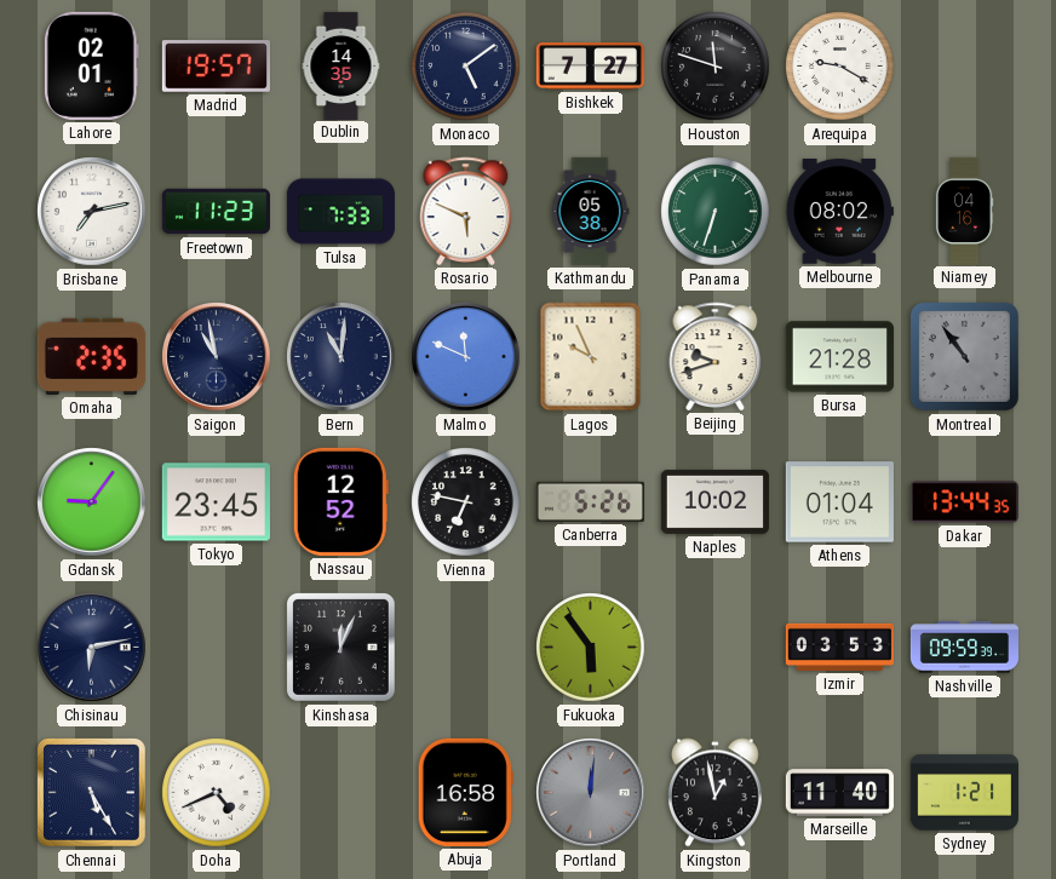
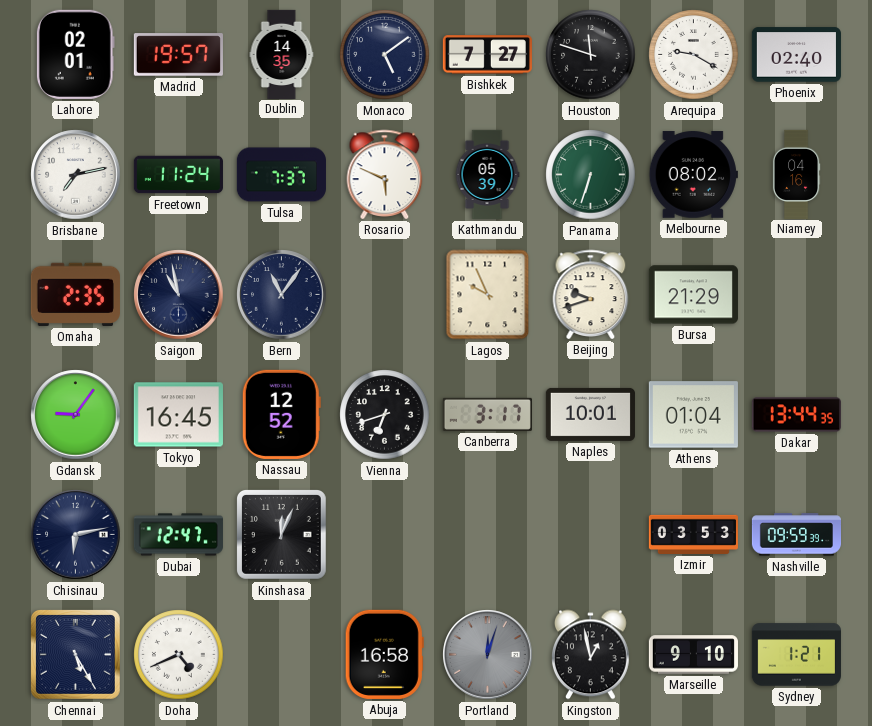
Phoenix: none -> 02:40
Freetown: 11:23 -> 11:24
Tulsa: 7:33 -> 7:37
Kathmandu: 05:38 -> 05:39
Bern: 11:01 -> 11:06
Malmo: 11:49 -> none
Bursa: 21:28 -> 21:29
Montreal: 10:54 -> none
Tokyo: 23:45 -> 16:45
Vienna: 6:47 -> 6:42
Canberra: 5:26 -> 3:17
Naples: 10:02 -> 10:01
Dubai: none -> 12:47
Fukuoka: 5:54 -> none
Portland: 12:01 -> 12:03
Marseille: 11:40 -> 9:10
